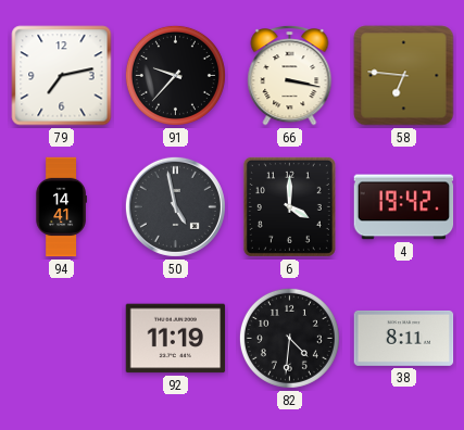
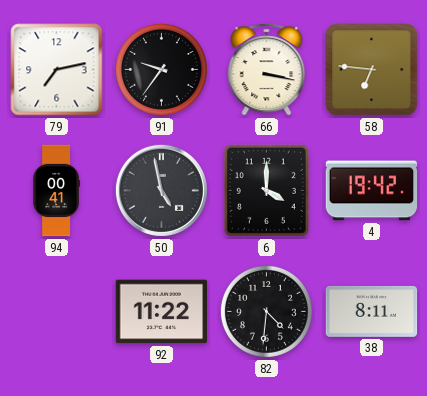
91: 9:37 -> 9:36
94: 14:41 -> 00:41
92: 11:19 -> 11:22
